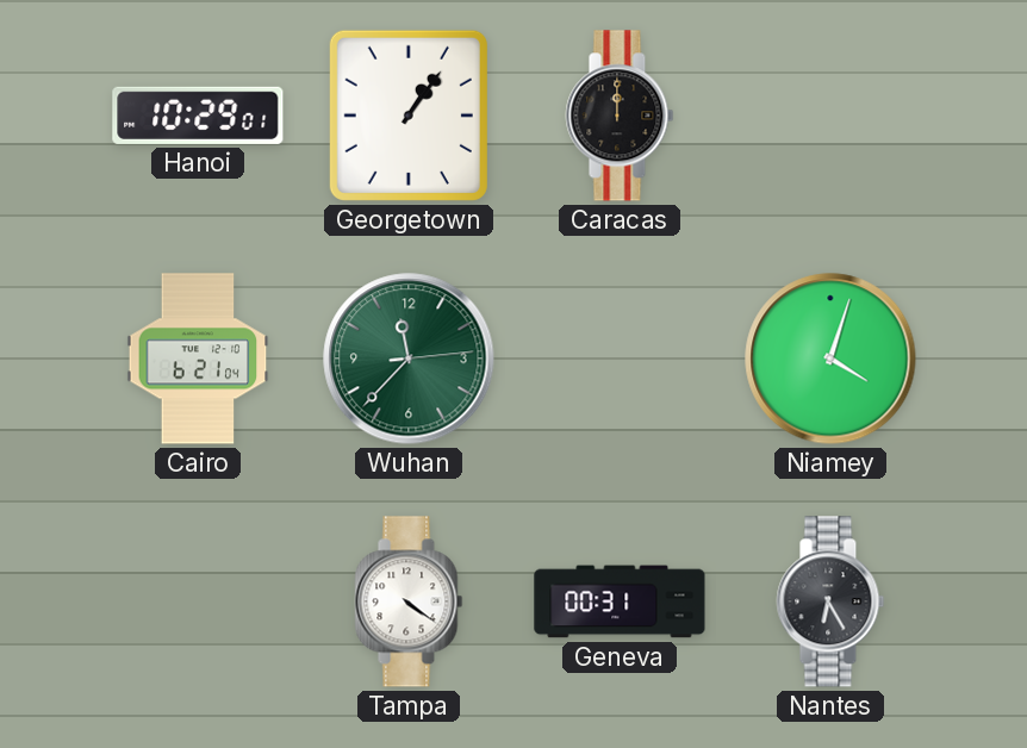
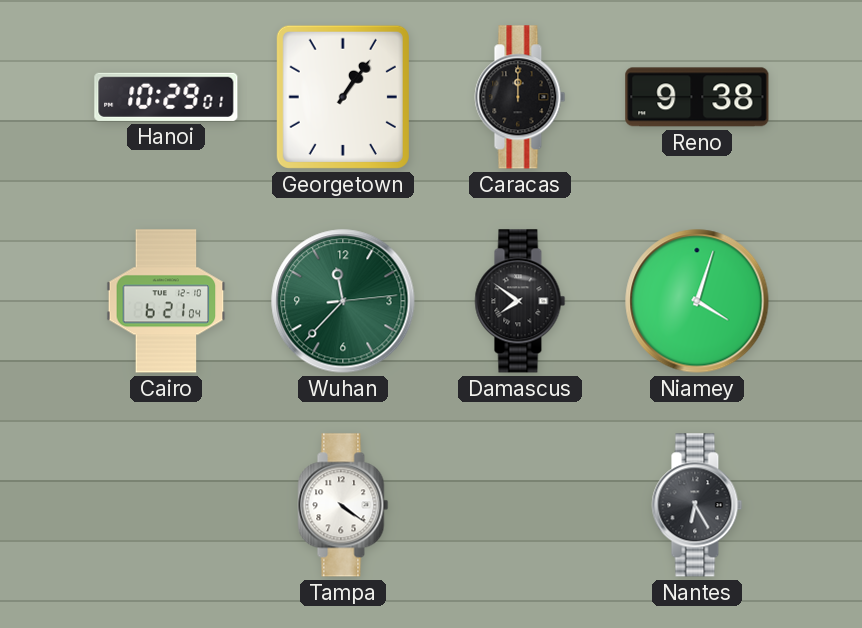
Reno: none -> 9:38
Damascus: none -> 7:51
Geneva: 00:31 -> none
